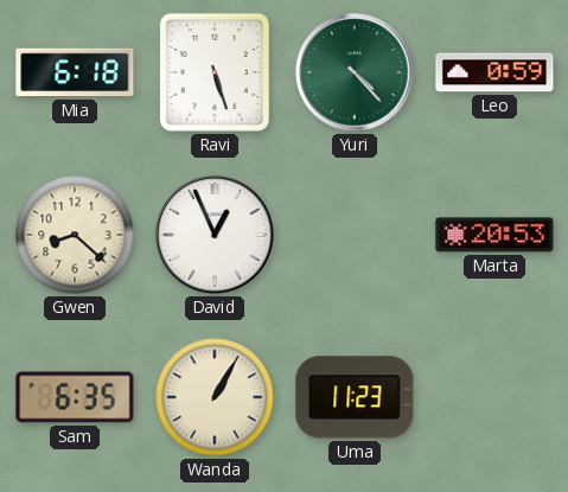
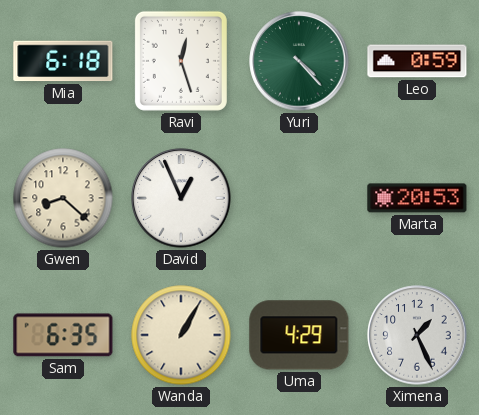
Ravi: 5:27 -> 12:27
Uma: 11:23 -> 4:29
Ximena: none -> 1:26
